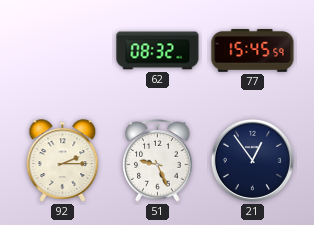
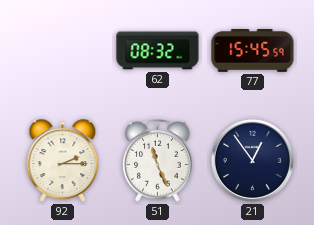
51: 9:26 -> 11:26
